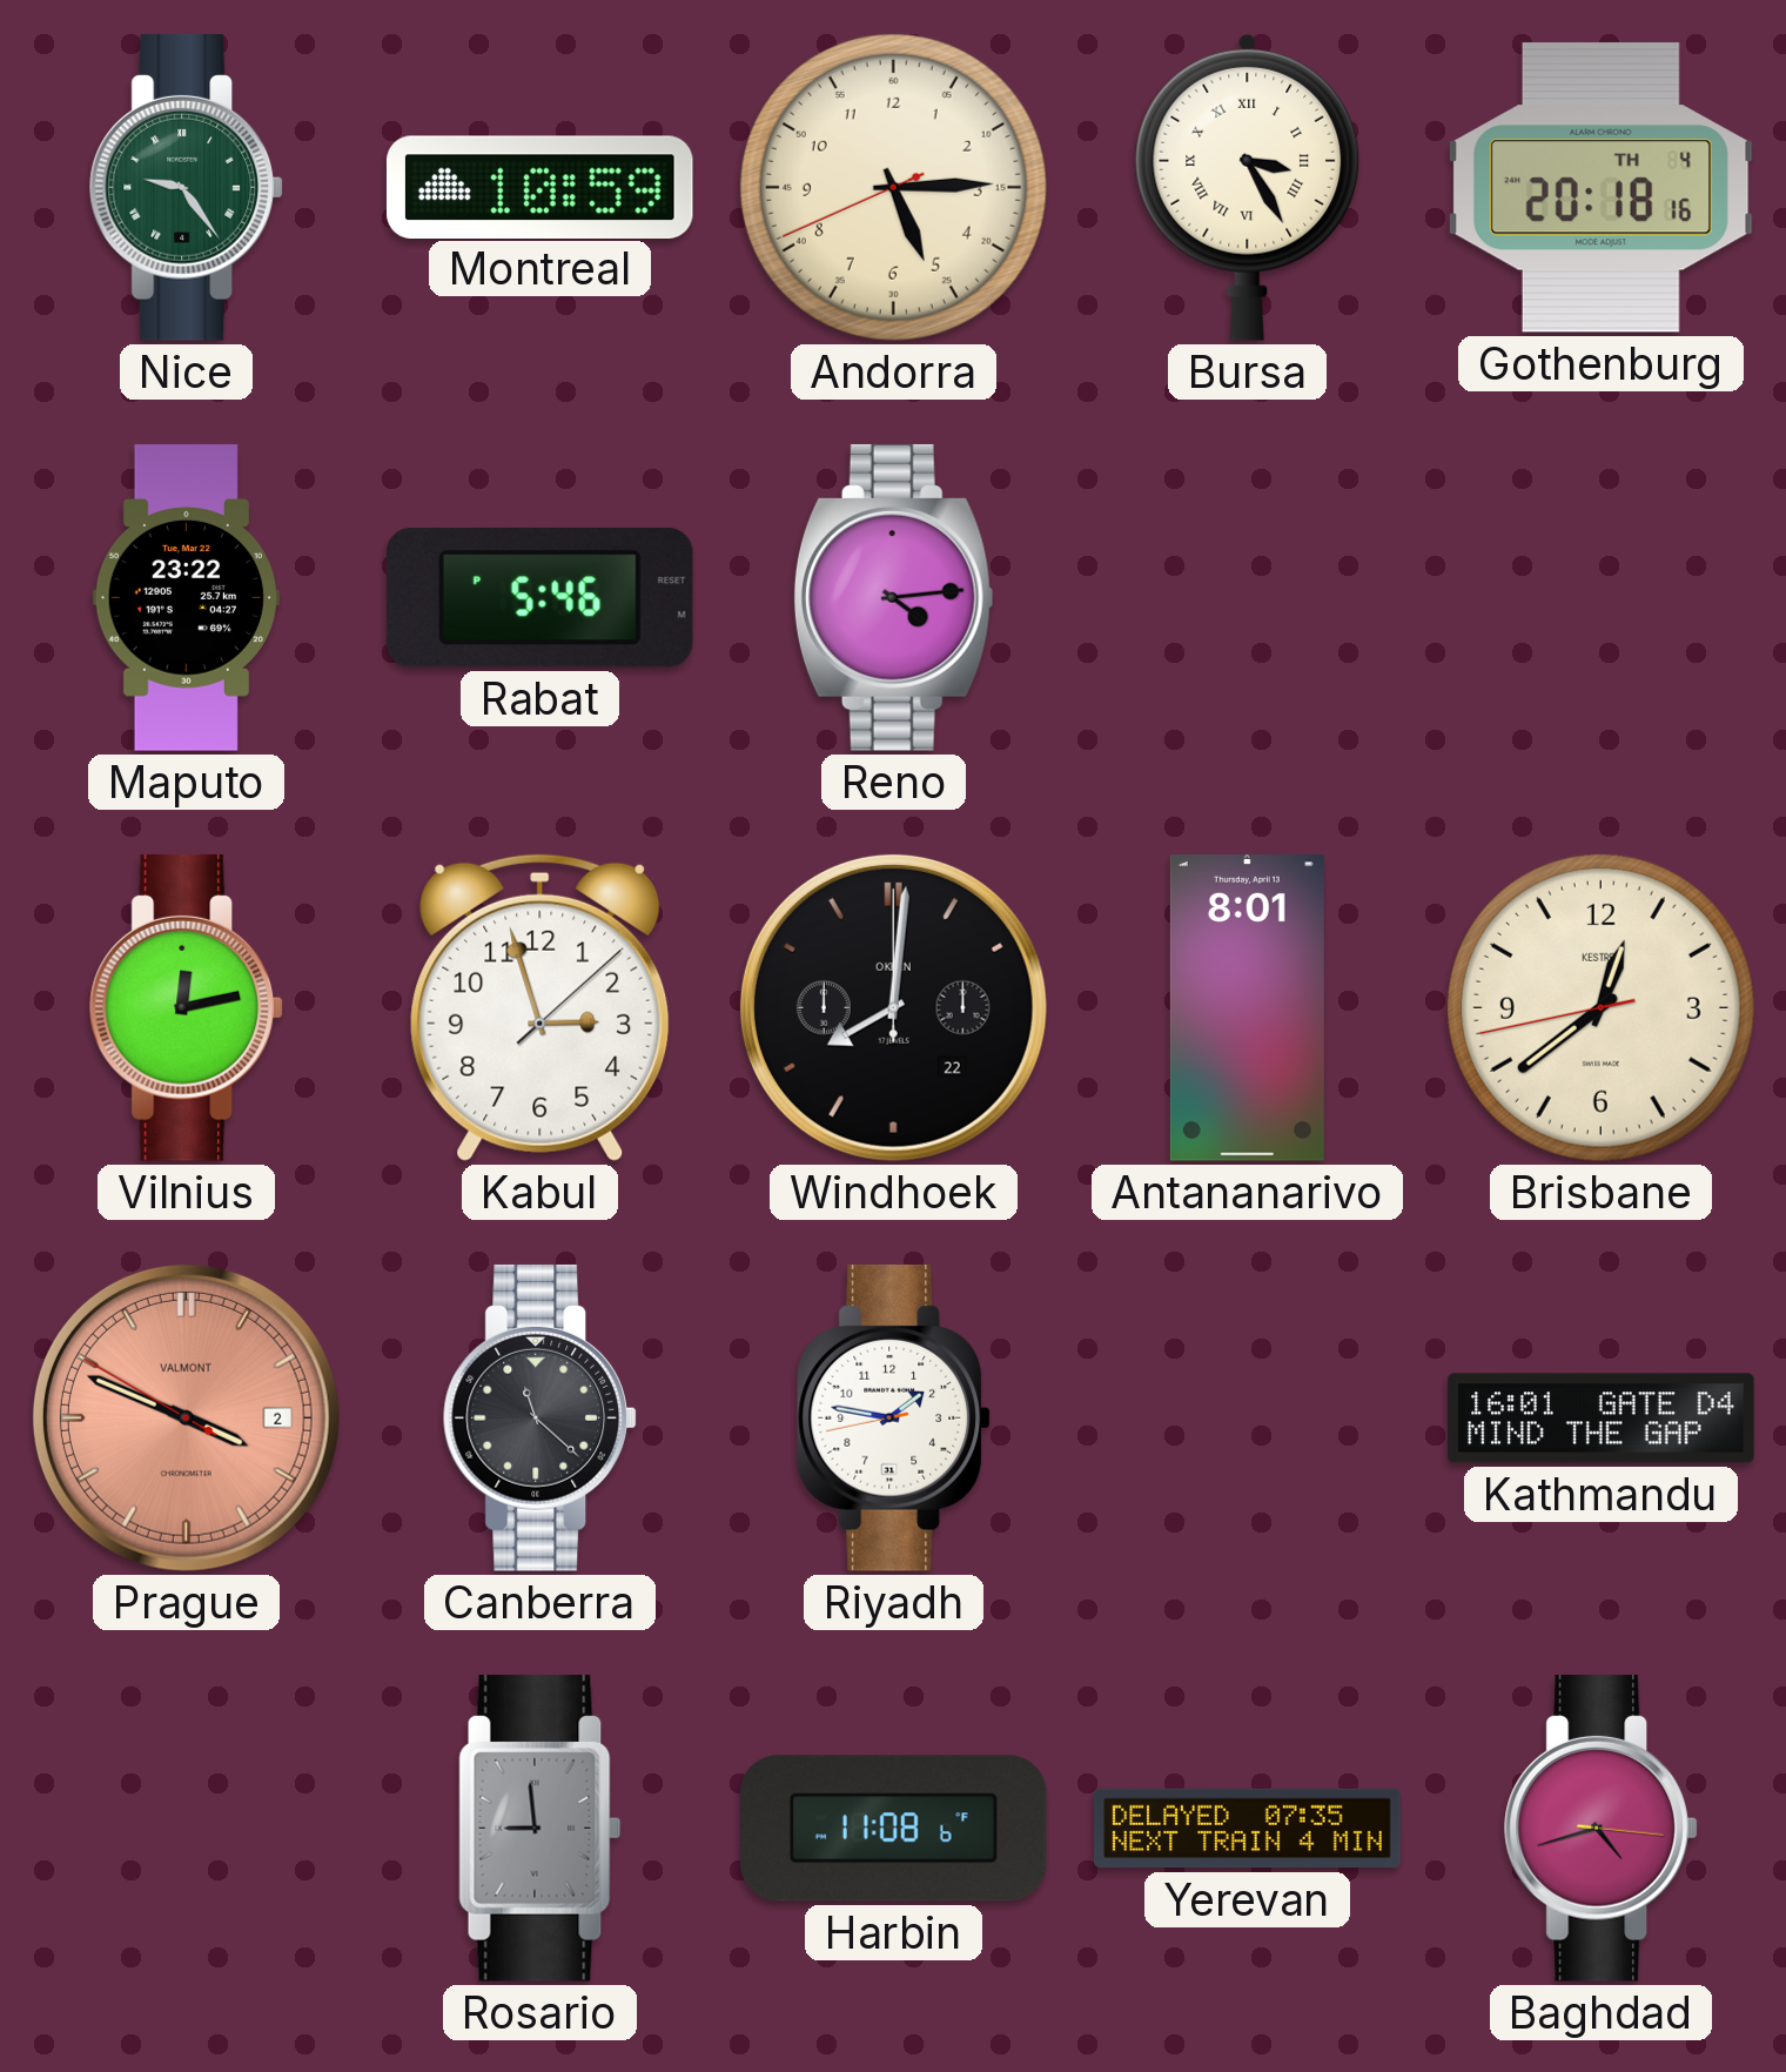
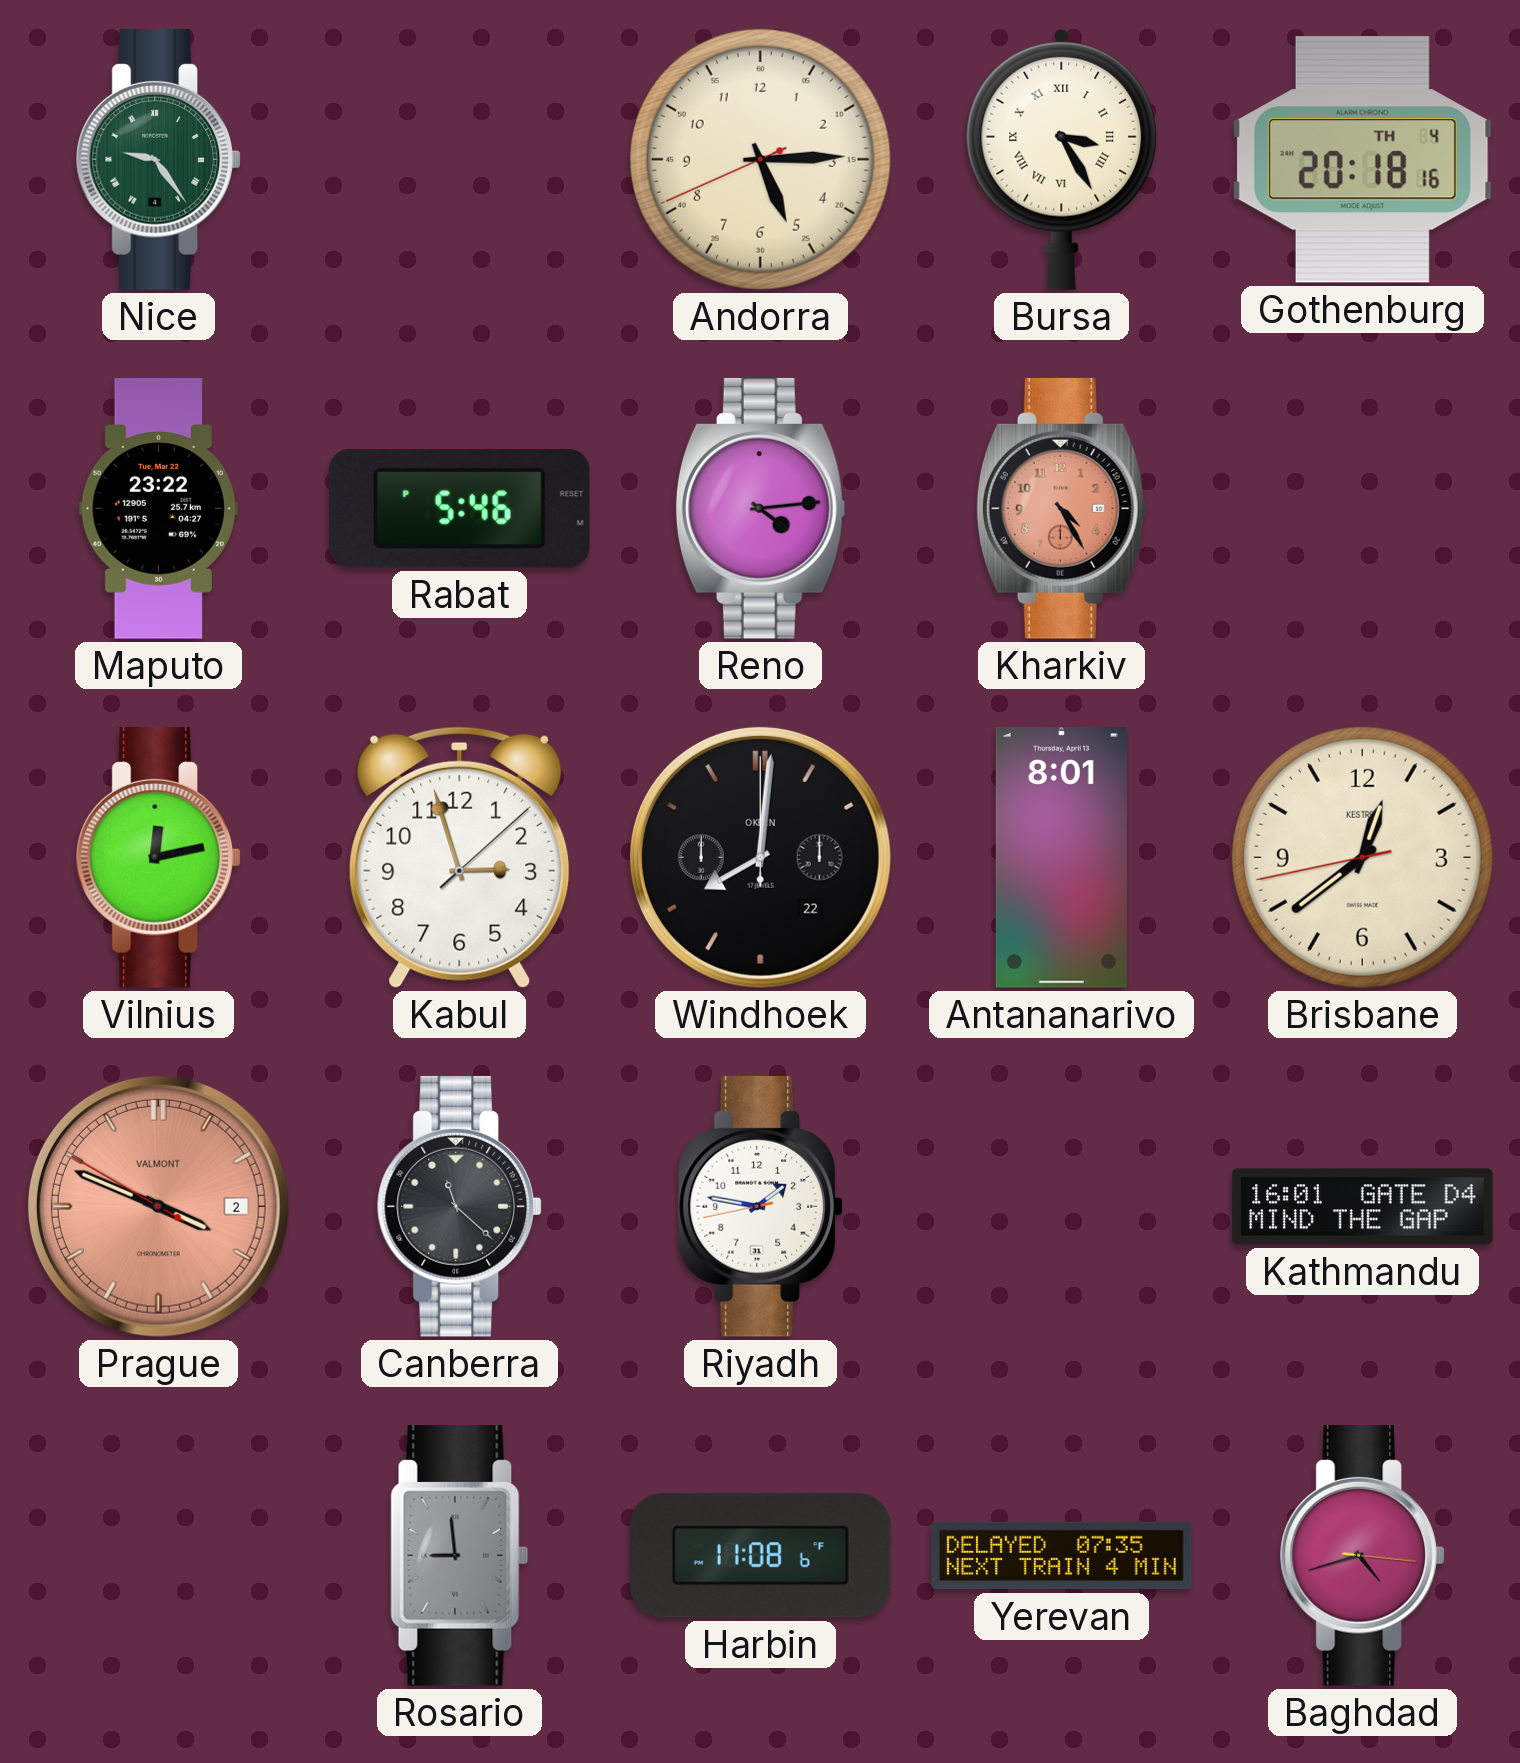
Montreal: 10:59 -> none
Kharkiv: none -> 4:25
